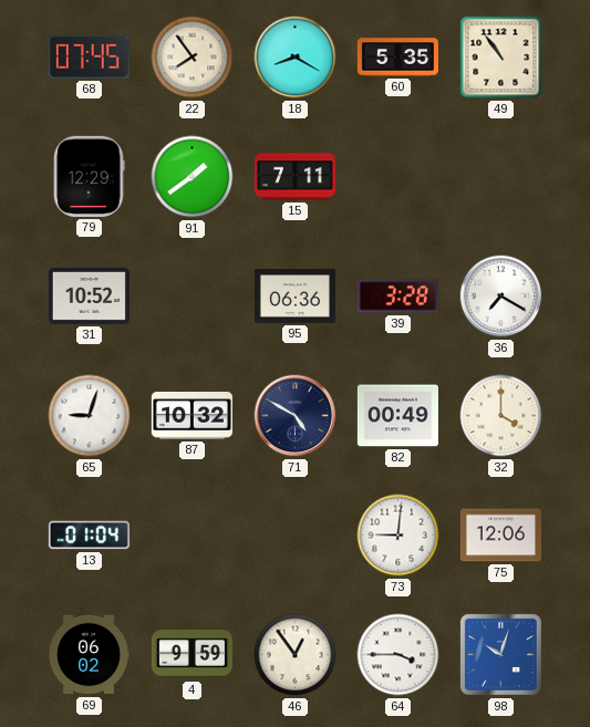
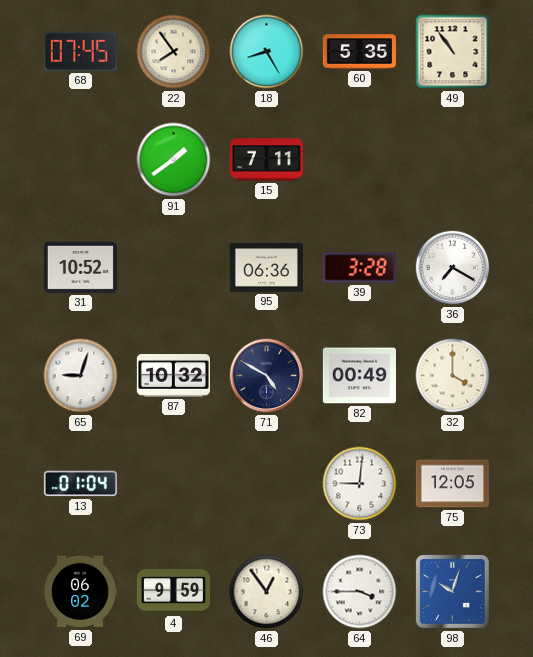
18: 8:20 -> 8:25
79: 12:29 -> none
75: 12:06 -> 12:05
